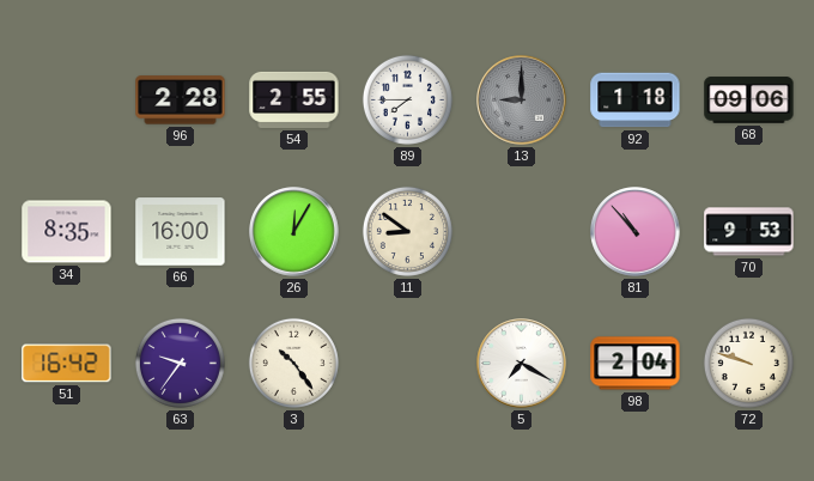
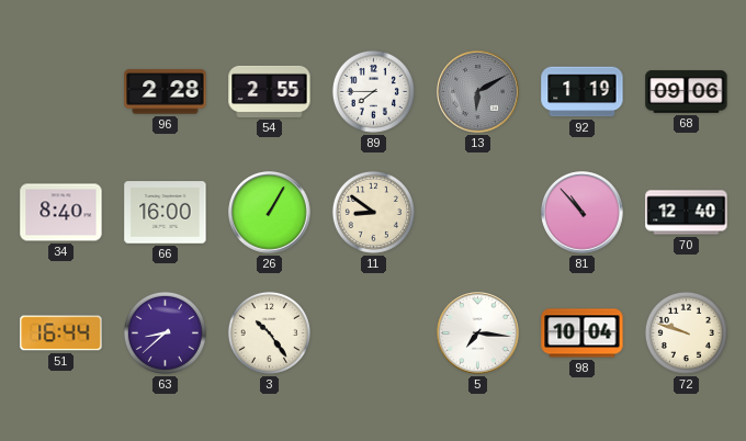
13: 9:00 -> 6:10
92: 1:18 -> 1:19
34: 8:35 -> 8:40
26: 12:05 -> 1:05
70: 9:53 -> 12:40
51: 16:42 -> 16:44
63: 9:36 -> 8:38
5: 7:20 -> 7:16
98: 2:04 -> 10:04
